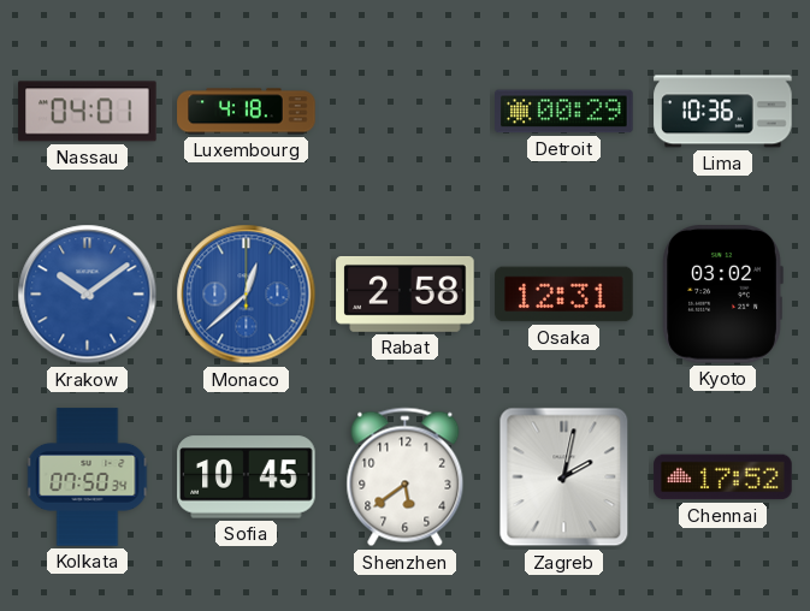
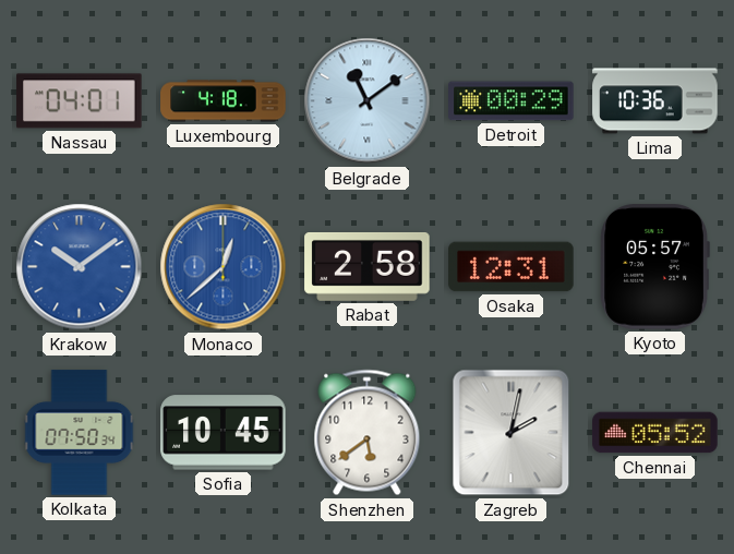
Belgrade: none -> 11:09
Kyoto: 03:02 -> 05:57
Chennai: 17:52 -> 05:52
